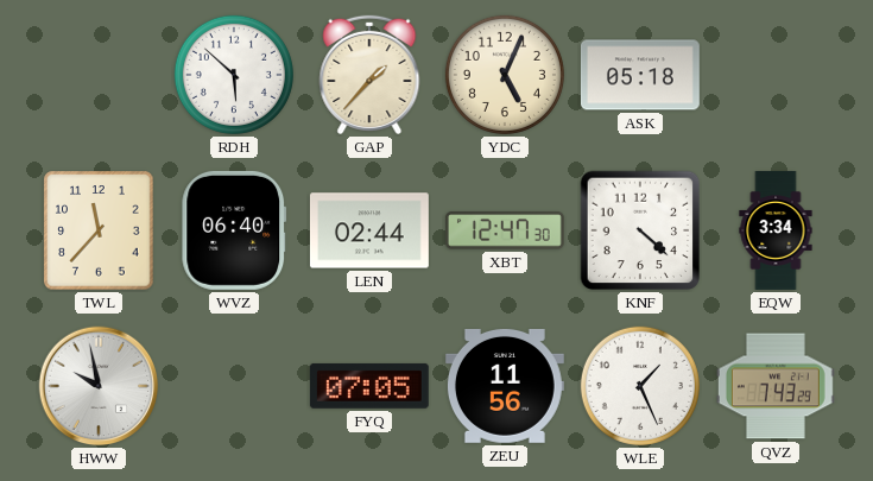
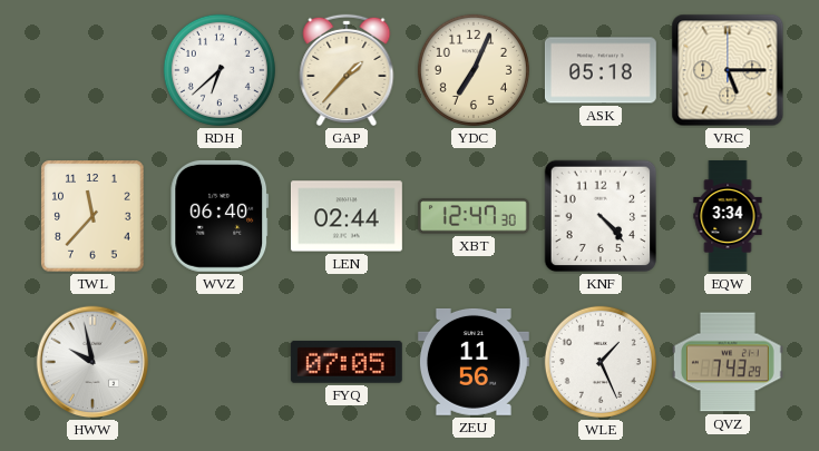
RDH: 5:52 -> 6:38
YDC: 5:04 -> 7:04
VRC: none -> 5:15
KNF: 4:22 -> 4:23
